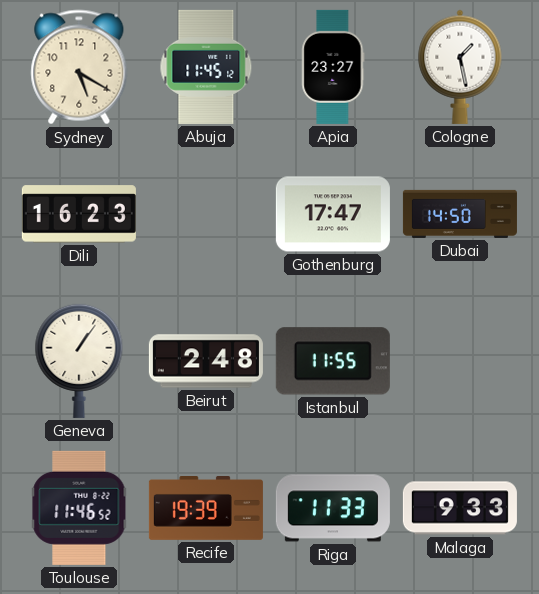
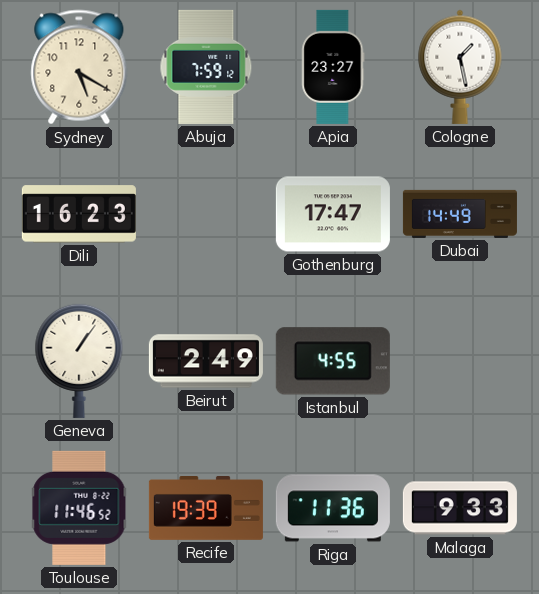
Abuja: 11:45 -> 7:59
Dubai: 14:50 -> 14:49
Beirut: 2:48 -> 2:49
Istanbul: 11:55 -> 4:55
Riga: 11:33 -> 11:36
